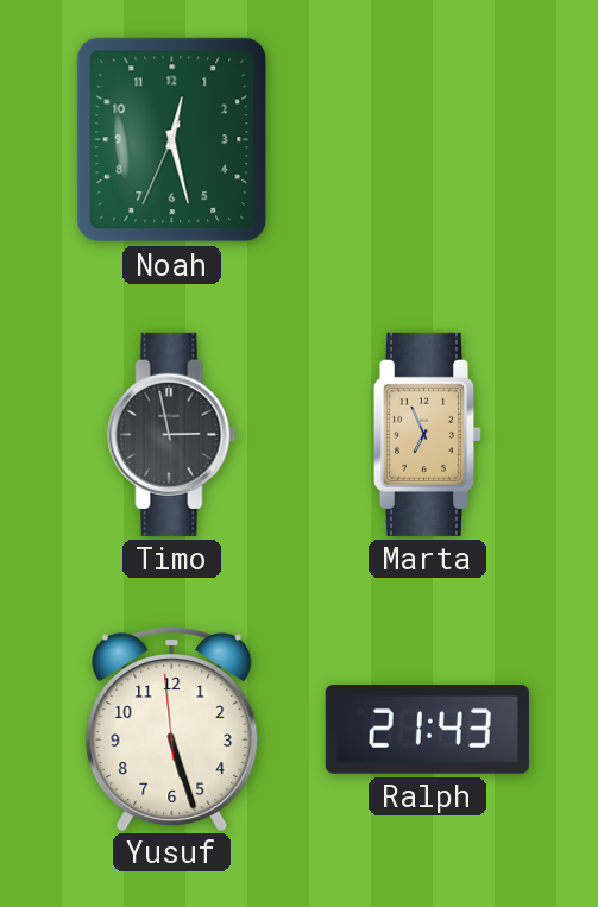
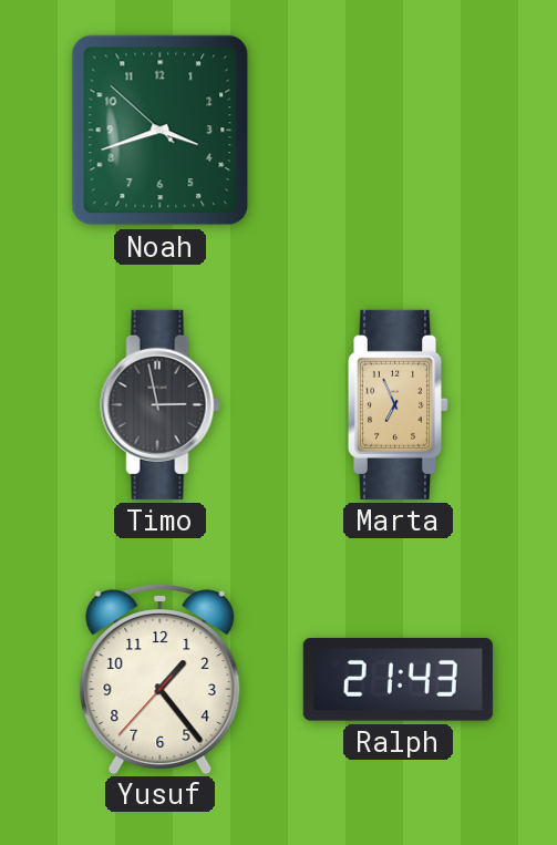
Noah: 12:27 -> 3:41
Yusuf: 5:26 -> 1:23
